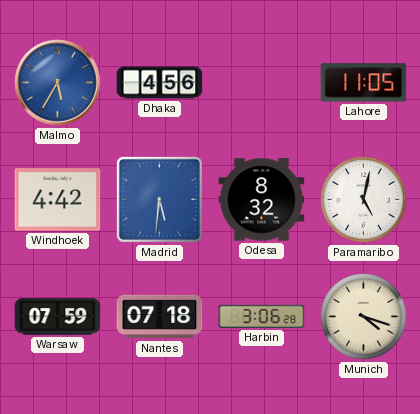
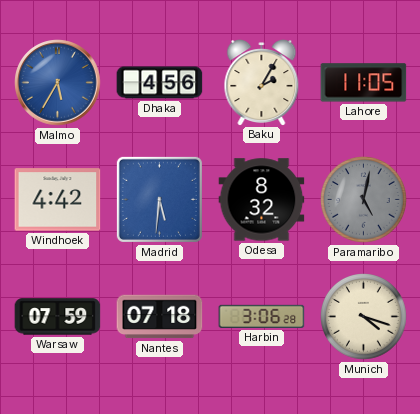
Baku: none -> 2:05
Paramaribo dial: white -> grey
